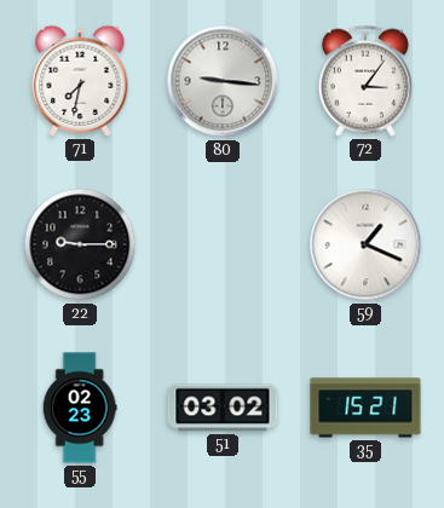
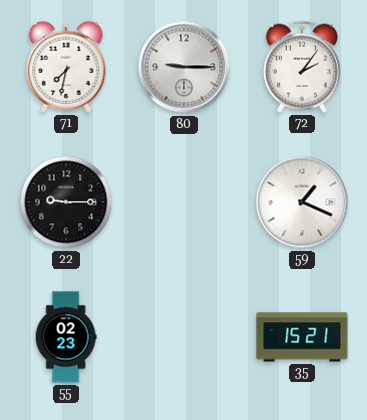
80: 9:16 -> 9:15
72: 3:06 -> 2:06
51: 03:02 -> none
